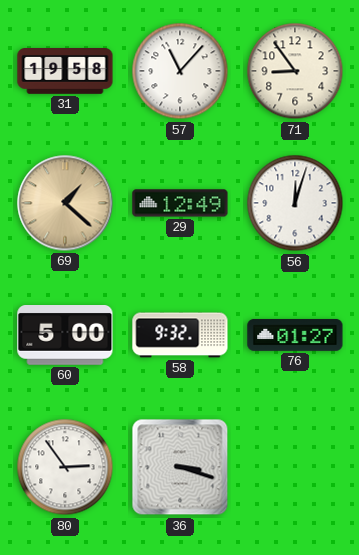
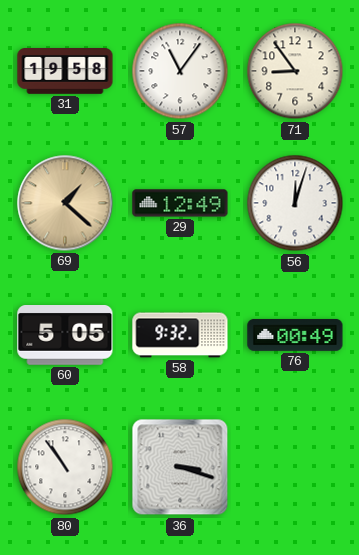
57: 11:07 -> 11:06
60: 5:00 -> 5:05
76: 01:27 -> 00:49
80: 2:54 -> 10:54
